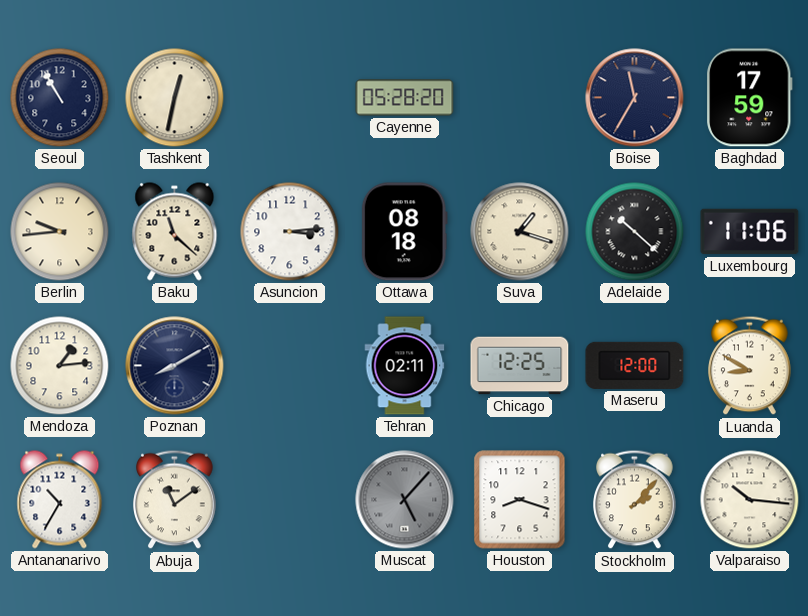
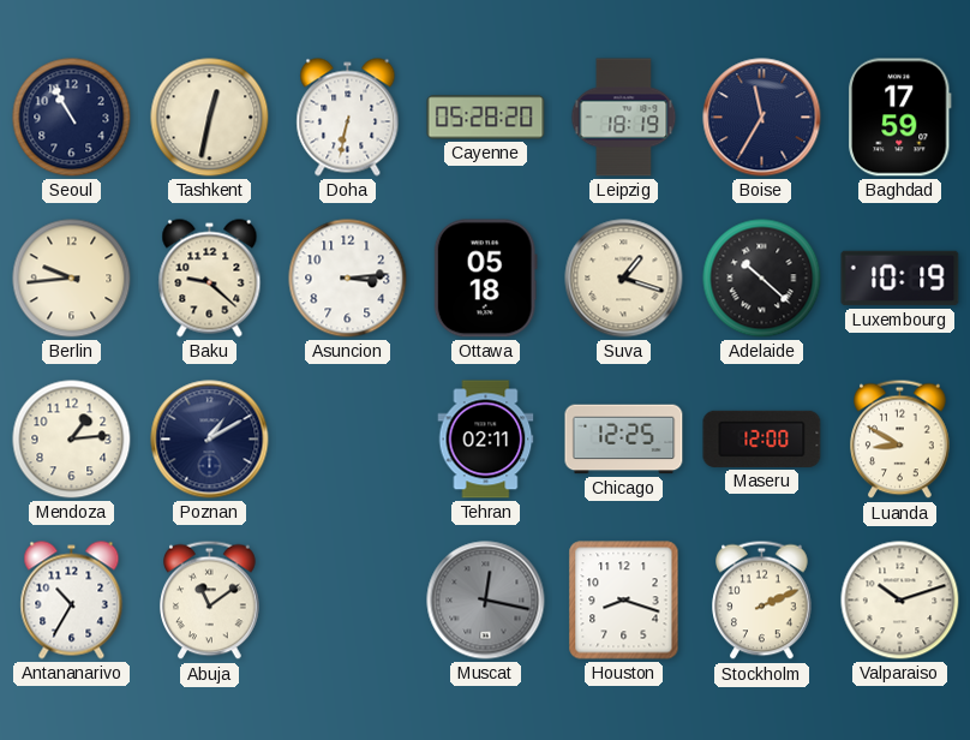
Doha: none -> 6:32
Leipzig: none -> 18:19
Baku: 11:22 -> 9:22
Ottawa: 08:18 -> 05:18
Luxembourg: 11:06 -> 10:19
Poznan: 8:10 -> 1:10
Muscat: 5:07 -> 12:17
Stockholm: 2:07 -> 2:11
Valparaiso: 10:16 -> 10:12
